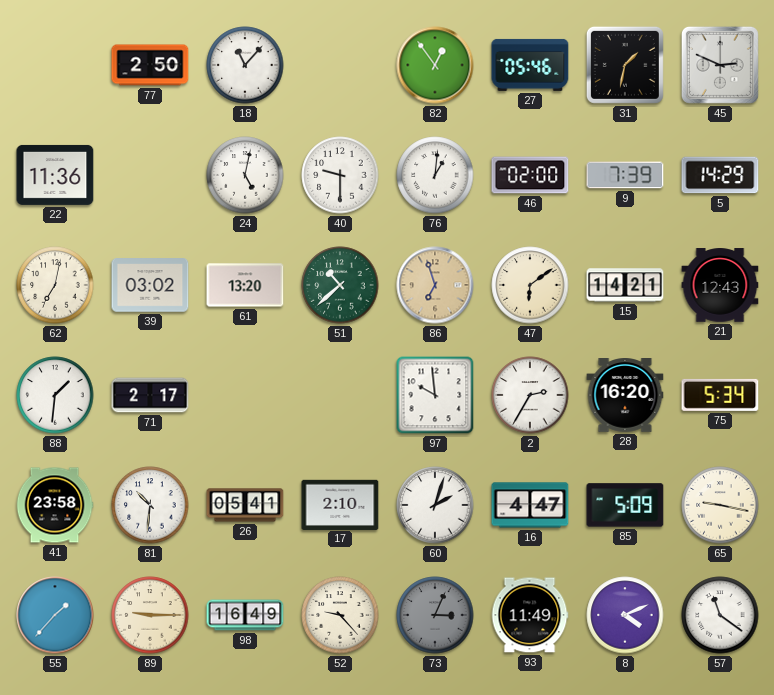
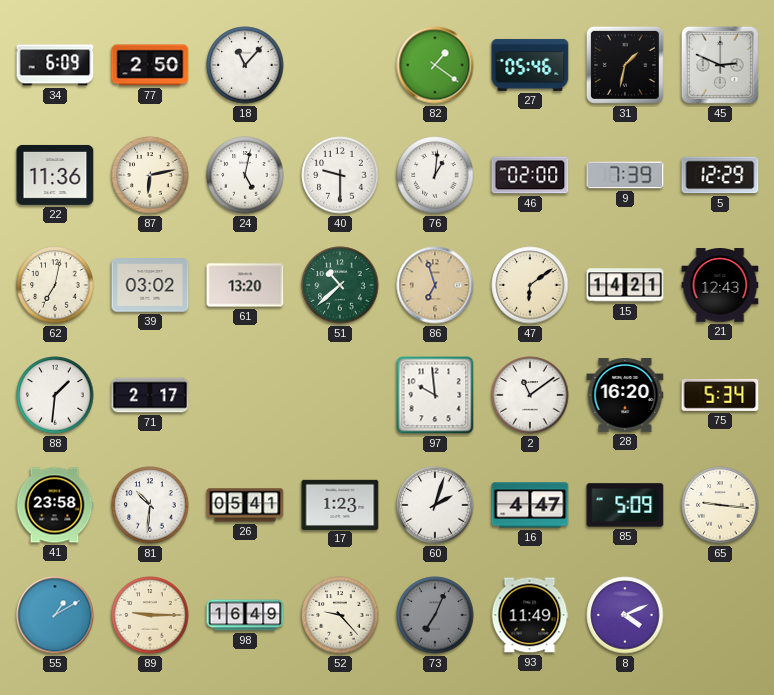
34: none -> 6:09
82: 12:54 -> 1:21
87: none -> 6:13
5: 14:29 -> 12:29
2: 2:35 -> 11:09
17: 2:10 -> 1:23
65: 9:17 -> 9:16
55: 1:37 -> 1:10
73: 3:04 -> 7:04
57: 11:21 -> none
